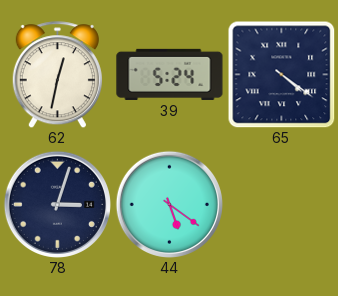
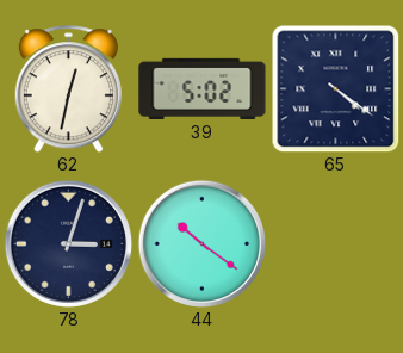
39: 5:24 -> 5:02
44: 5:21 -> 10:21
